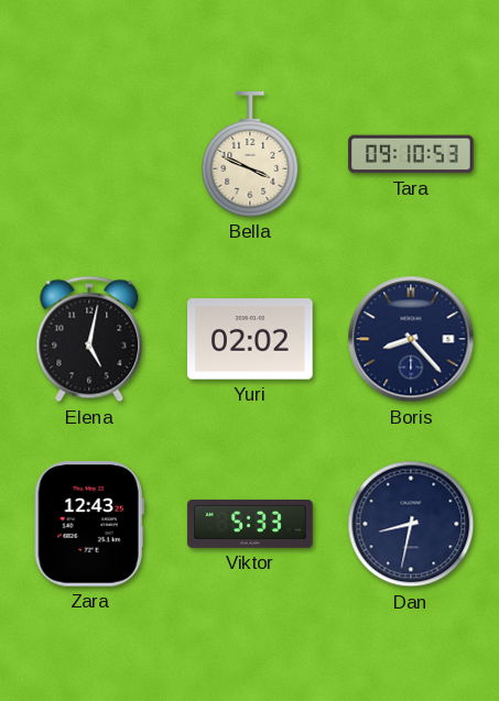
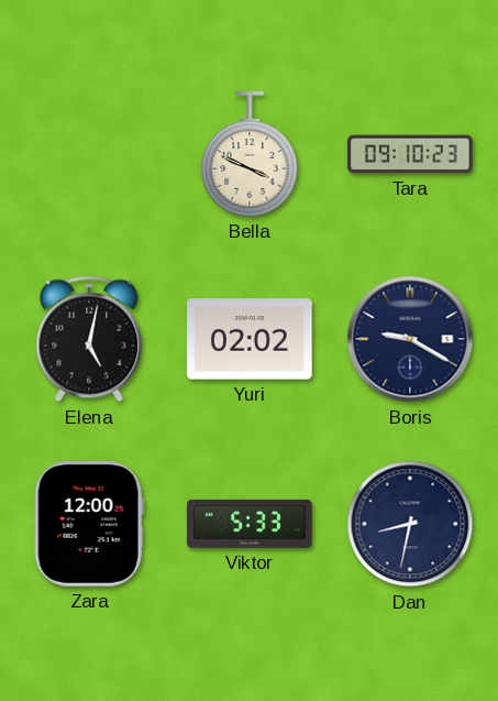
Tara: 09:10:53 -> 09:10:23
Boris: 8:23 -> 9:20
Zara: 12:43 -> 12:00
